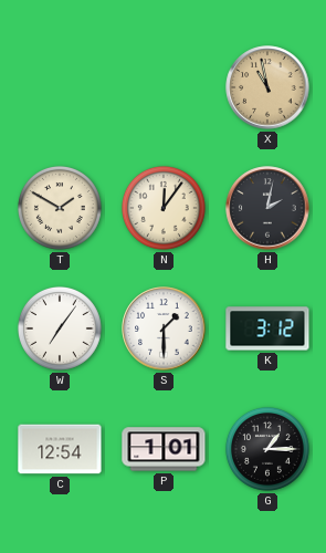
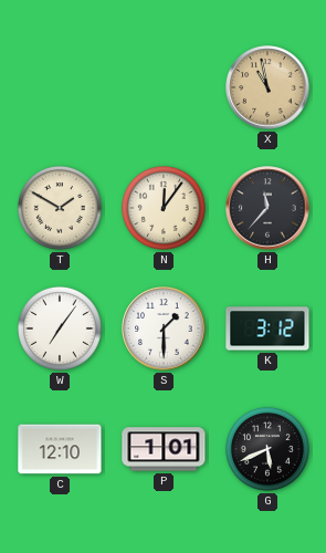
H: 2:02 -> 11:37
C: 12:54 -> 12:10
G: 1:15 -> 5:41
